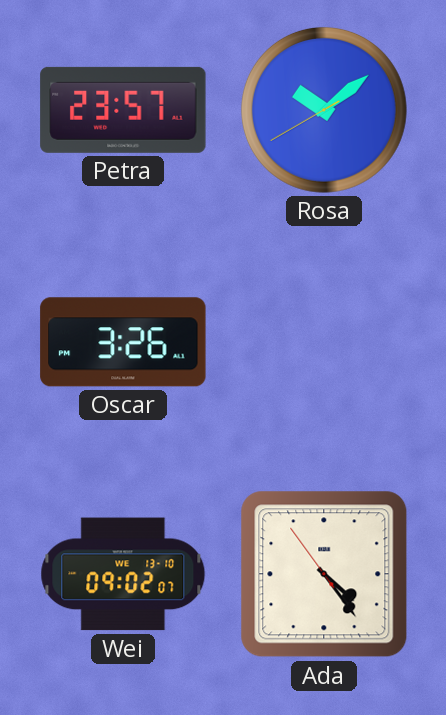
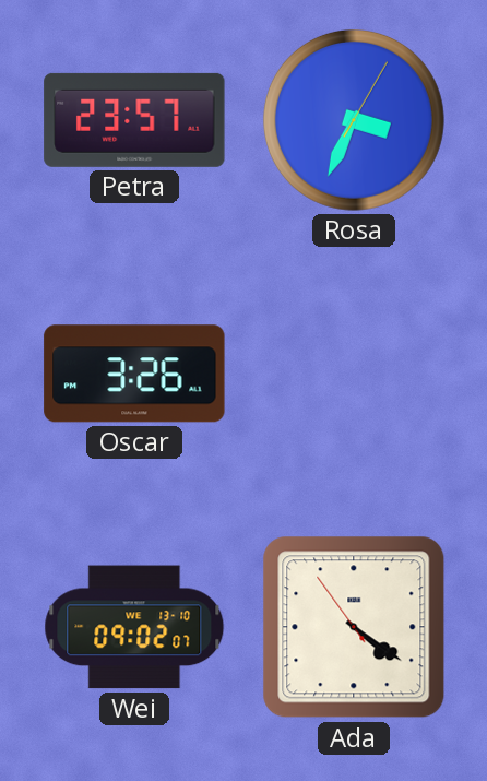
Rosa: 10:08 -> 3:34
Ada: 4:23 -> 4:20
